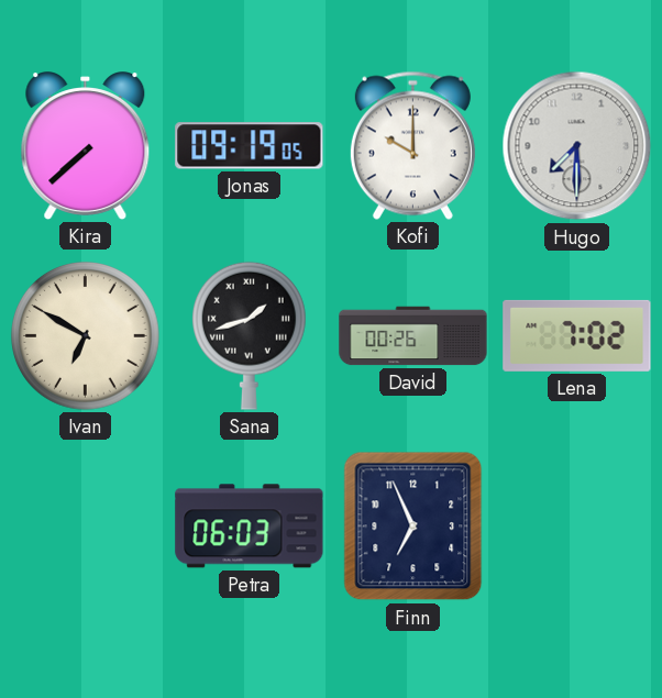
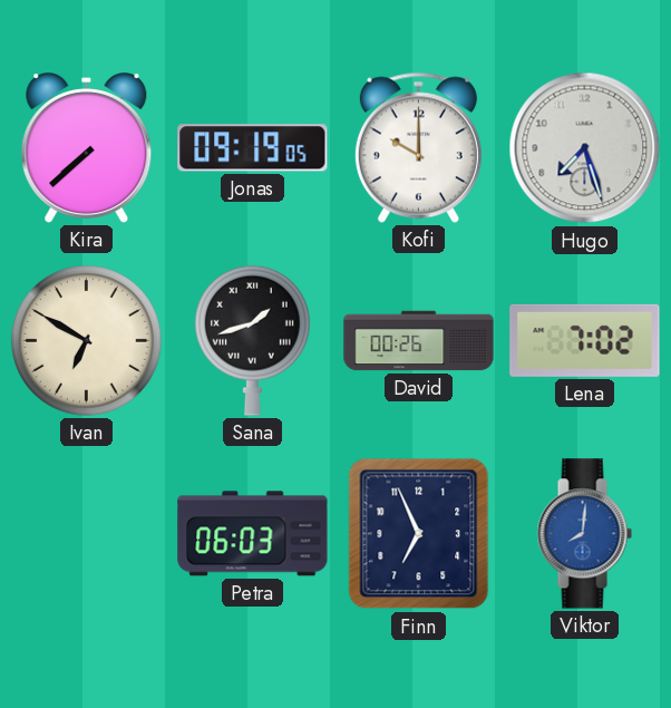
Hugo: 7:30 -> 7:27
Viktor: none -> 8:01
